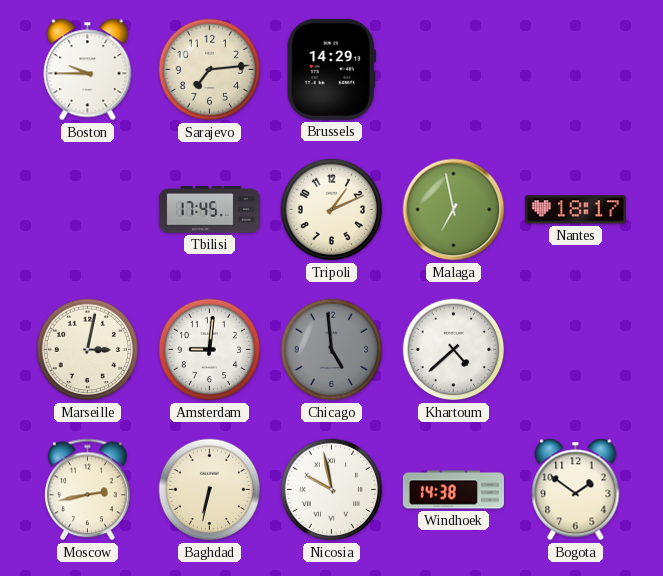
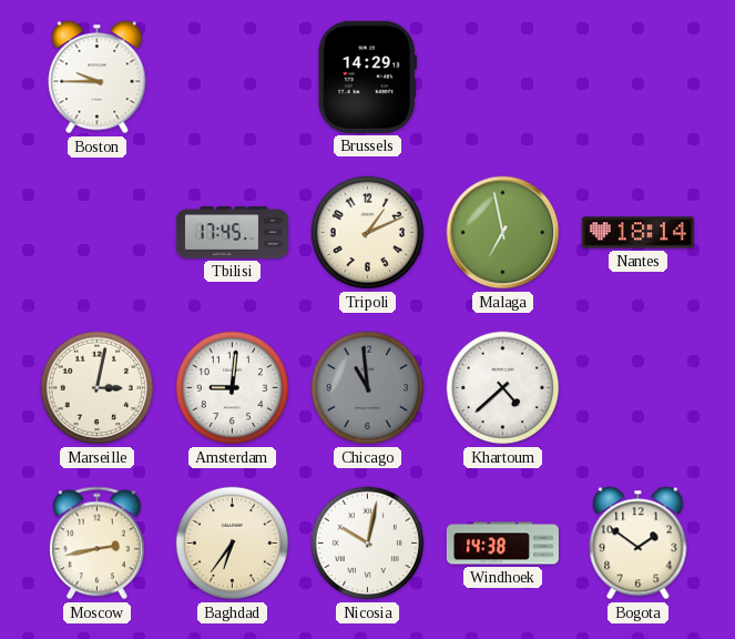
Sarajevo: 7:14 -> none
Nantes: 18:17 -> 18:14
Chicago: 4:59 -> 10:59
Baghdad: 6:32 -> 6:36
Nicosia: 9:58 -> 10:02
